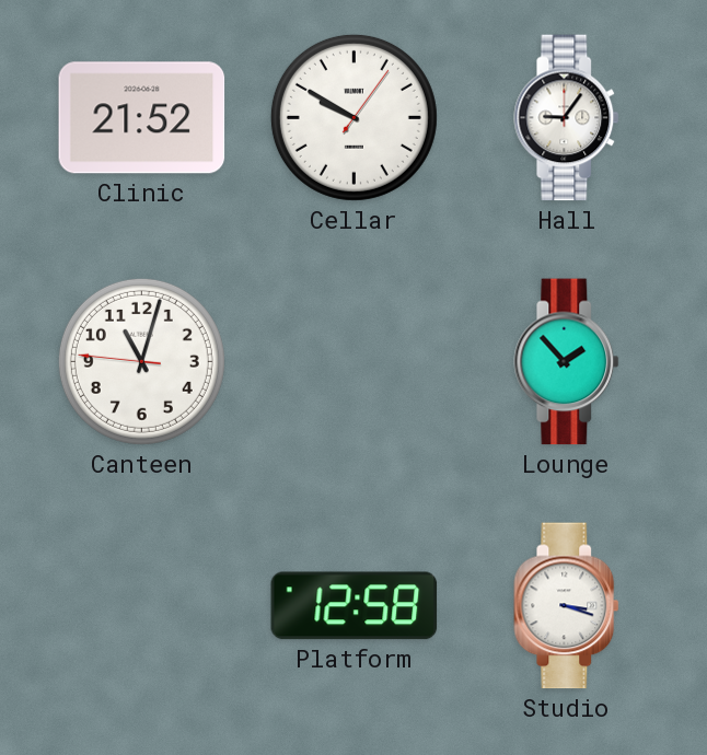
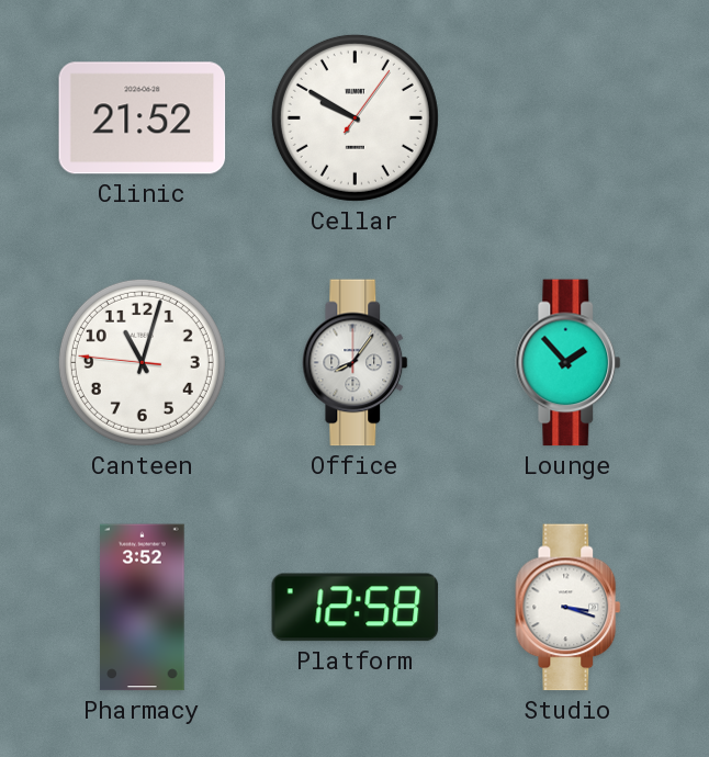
Hall: 9:06 -> none
Office: none -> 8:06
Pharmacy: none -> 3:52
